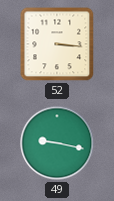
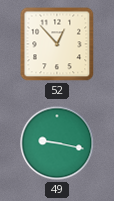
52: 3:16 -> 12:53
